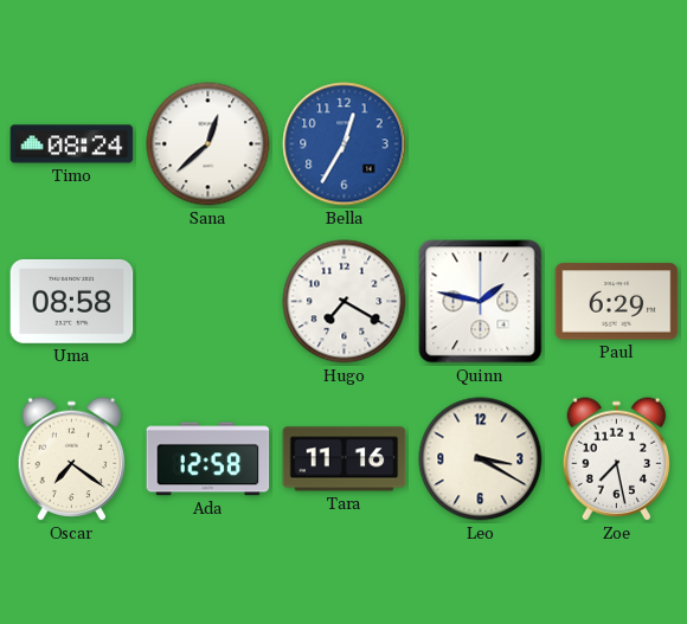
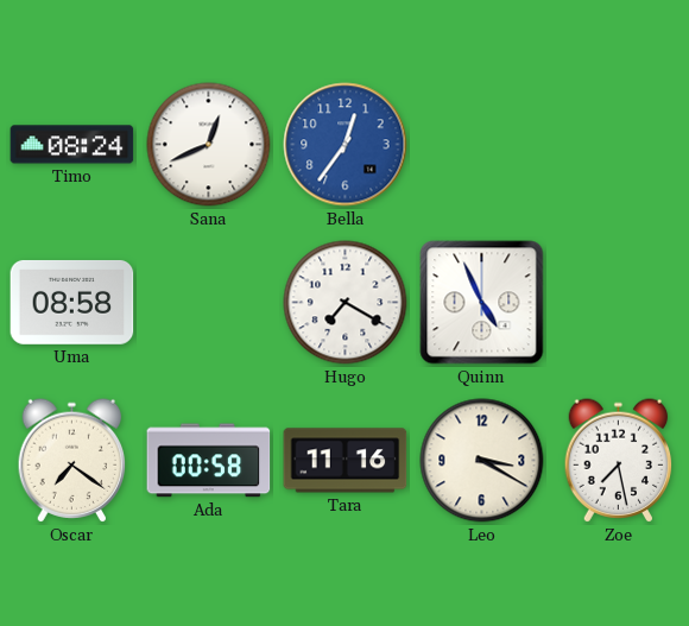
Sana: 12:38 -> 12:41
Bella: 12:35 -> 12:36
Quinn: 1:47 -> 4:56
Paul: 6:29 -> none
Ada: 12:58 -> 00:58
